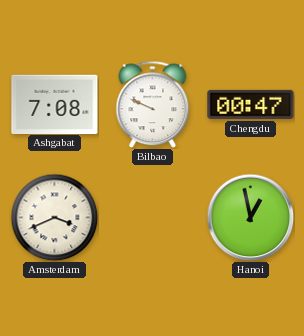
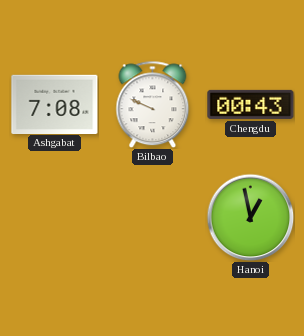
Chengdu: 00:47 -> 00:43
Amsterdam: 3:41 -> none
